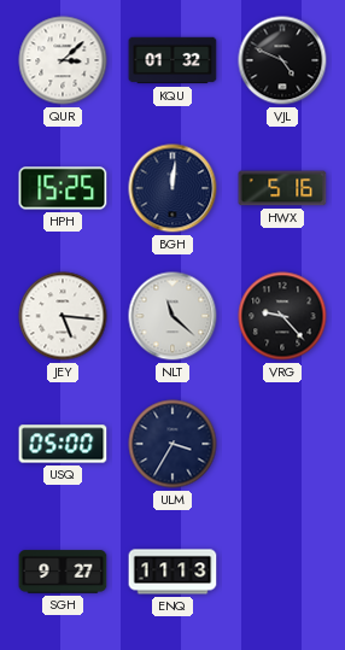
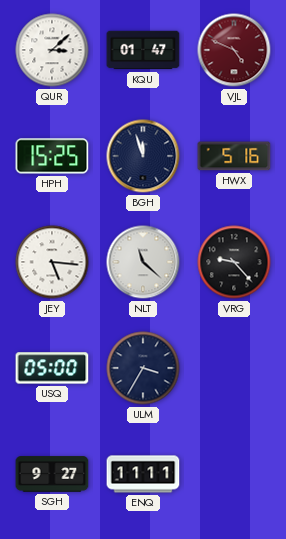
KQU: 01:32 -> 01:47
VJL dial: black -> burgundy
BGH: 12:01 -> 11:57
ENQ: 11:13 -> 11:11
